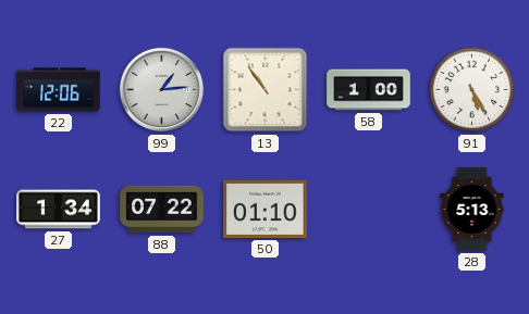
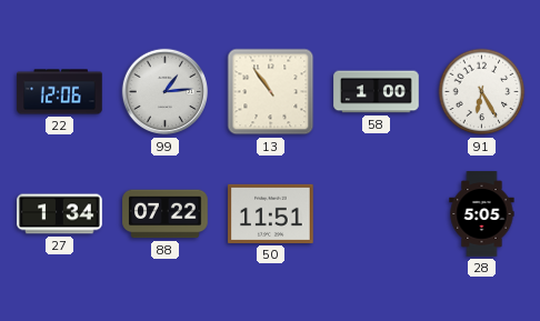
91: 5:25 -> 6:25
50: 01:10 -> 11:51
28: 5:13 -> 5:05
